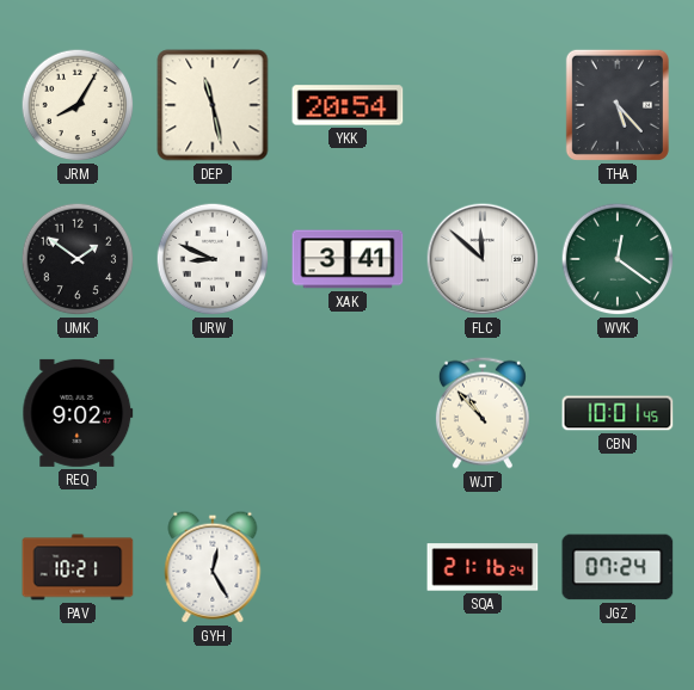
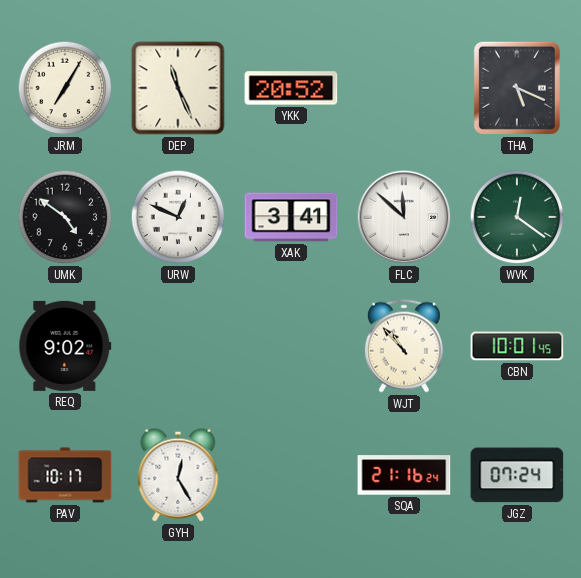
JRM: 8:05 -> 7:05
DEP: 11:28 -> 11:26
YKK: 20:54 -> 20:52
THA: 5:23 -> 5:19
UMK: 1:51 -> 4:51
URW: 8:49 -> 12:49
PAV: 10:21 -> 10:17
